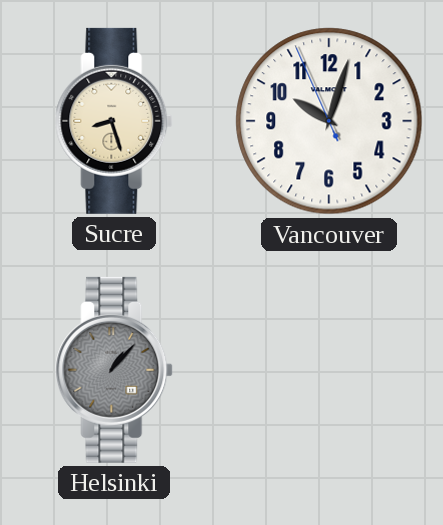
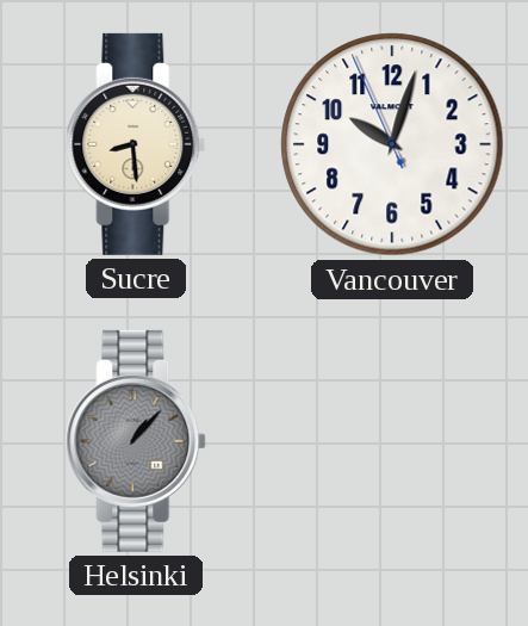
Sucre: 8:27 -> 8:29
